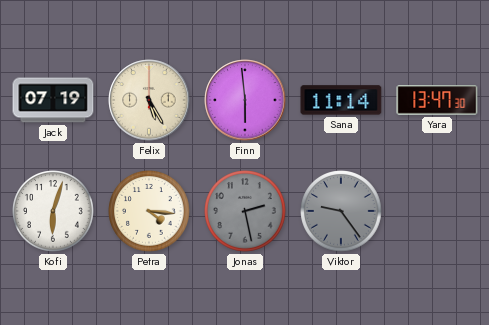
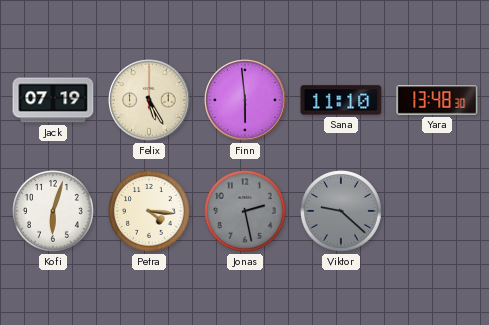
Sana: 11:14 -> 11:10
Yara: 13:47 -> 13:48
Viktor: 9:24 -> 9:22
